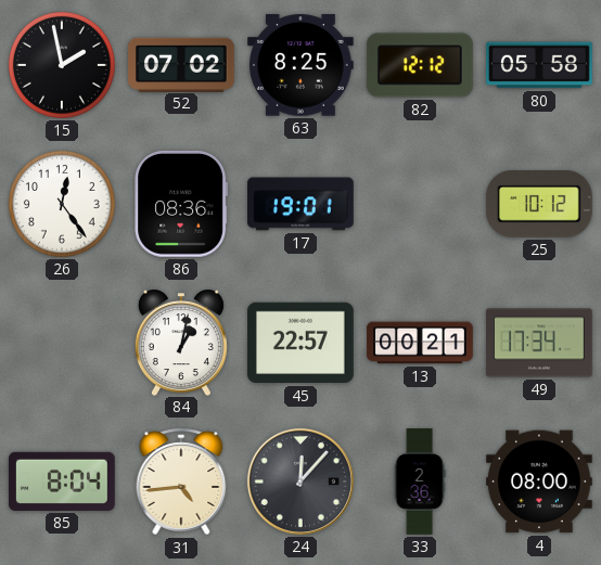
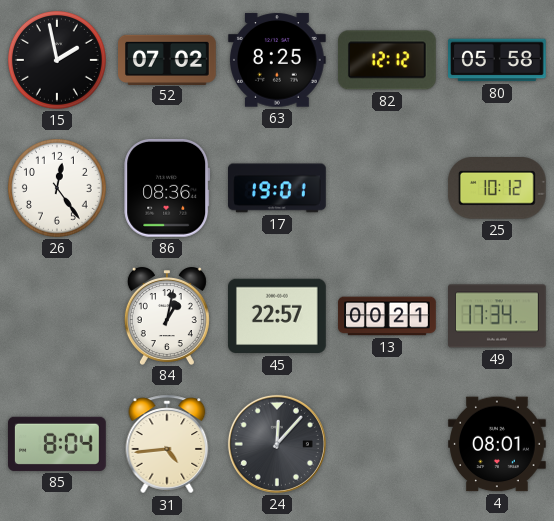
33: 2:36 -> none
4: 08:00 -> 08:01
